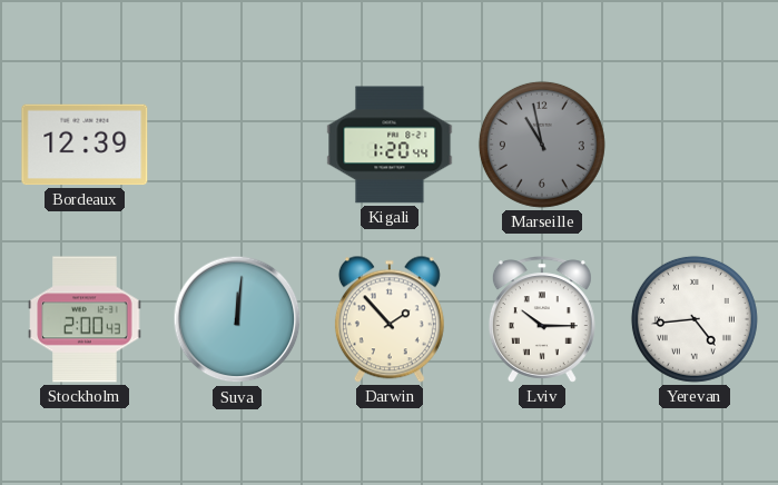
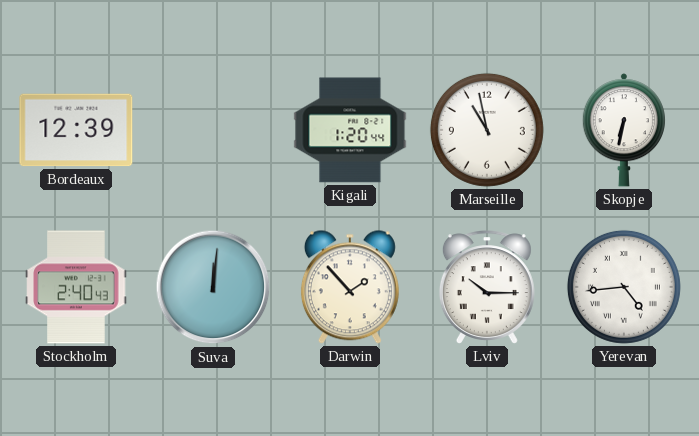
Marseille dial: grey -> white
Skopje: none -> 6:32
Stockholm: 2:00 -> 2:40
